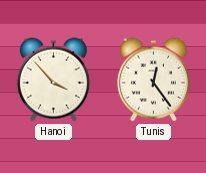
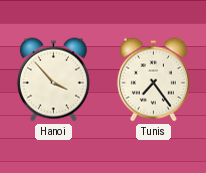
Tunis: 12:24 -> 7:24
